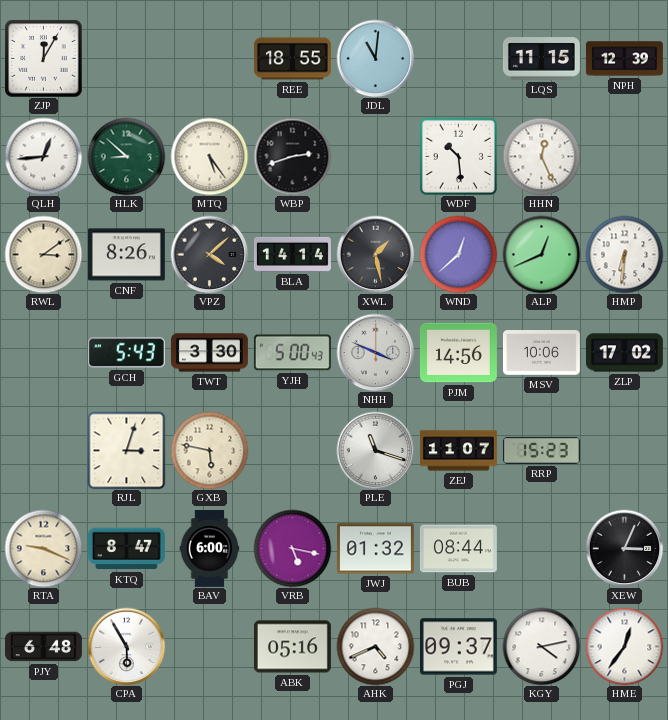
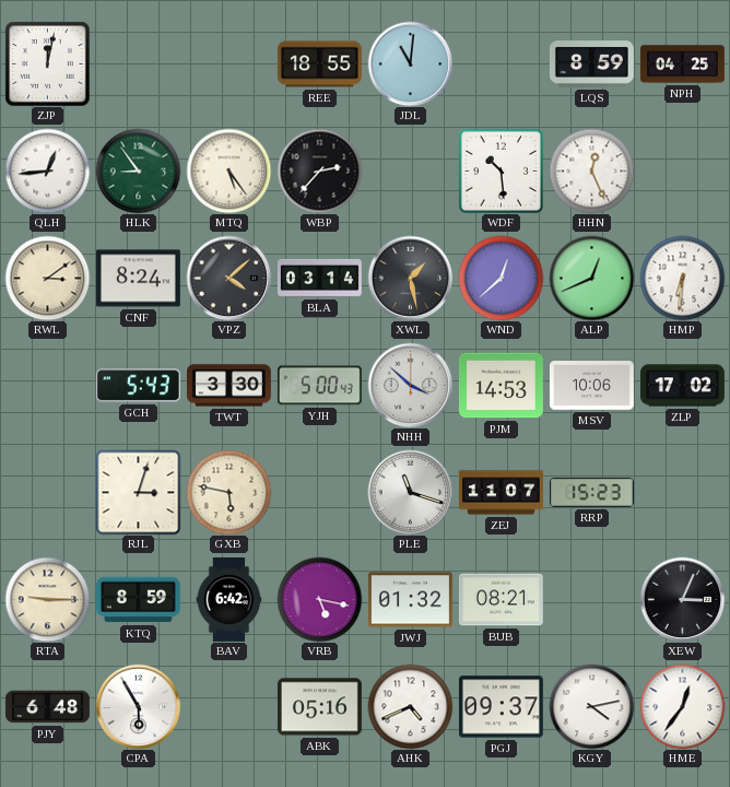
ZJP: 12:05 -> 12:02
LQS: 11:15 -> 8:59
NPH: 12:39 -> 04:25
HLK: 8:52 -> 8:54
WBP: 2:42 -> 2:37
CNF: 8:26 -> 8:24
BLA: 14:14 -> 03:14
NHH: 3:49 -> 3:52
PJM: 14:56 -> 14:53
RTA: 9:19 -> 9:15
KTQ: 8:47 -> 8:59
BAV: 6:00 -> 6:42
BUB: 08:44 -> 08:21
